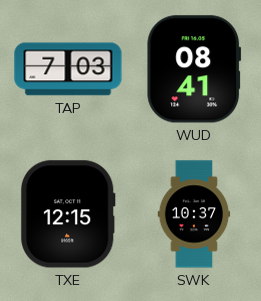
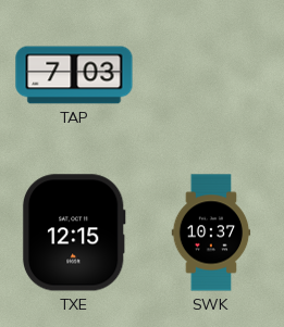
WUD: 08:41 -> none
